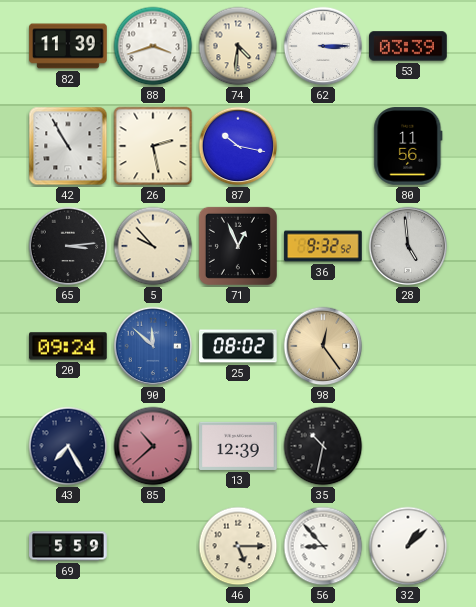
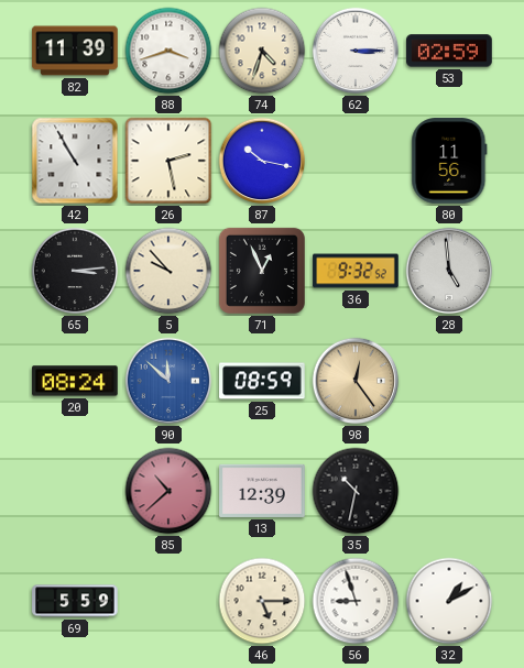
74: 4:31 -> 4:33
53: 03:39 -> 02:59
20: 09:24 -> 08:24
25: 08:02 -> 08:59
43: 7:25 -> none
56: 8:53 -> 8:57
32: 1:08 -> 1:10
